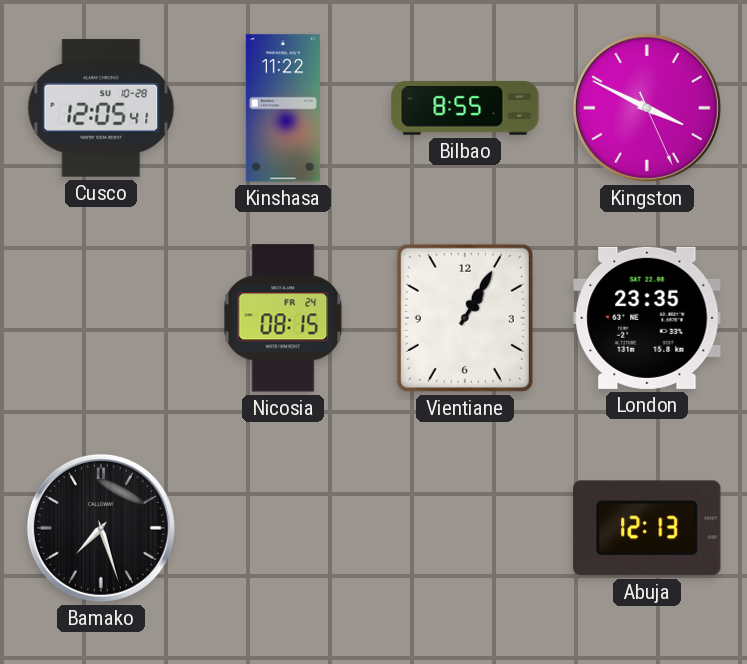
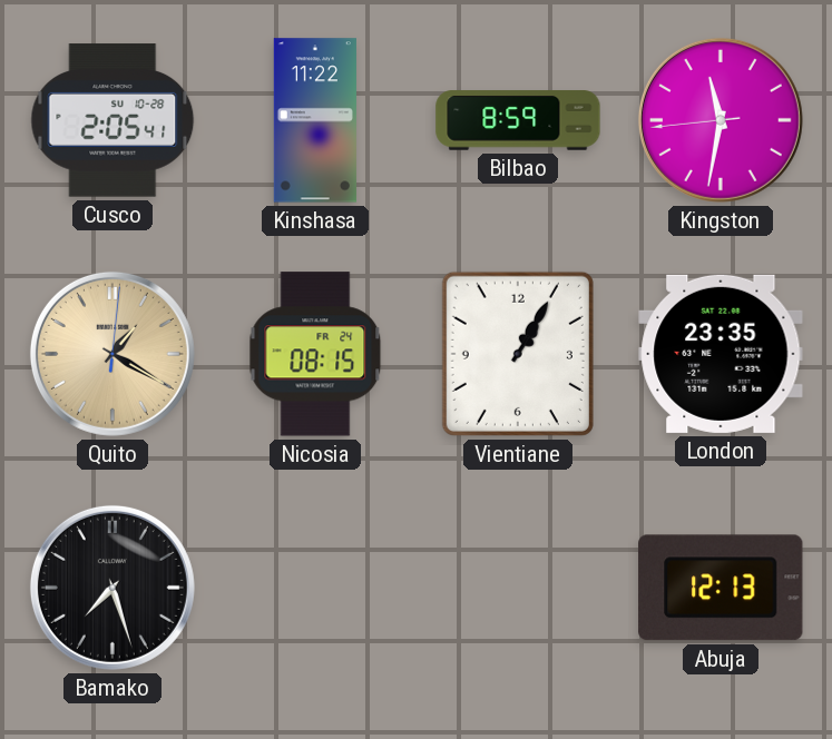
Cusco: 12:05 -> 2:05
Bilbao: 8:55 -> 8:59
Kingston: 3:49 -> 11:31
Quito: none -> 1:20
